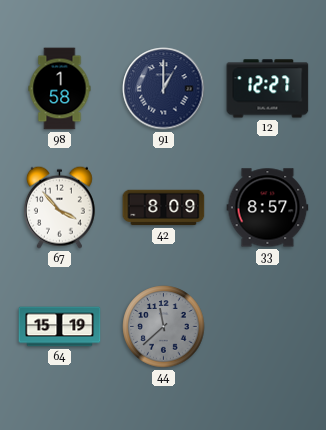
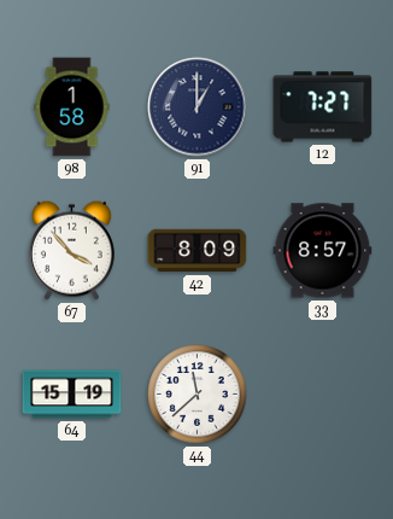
12: 12:27 -> 7:27
44 dial: grey -> white
